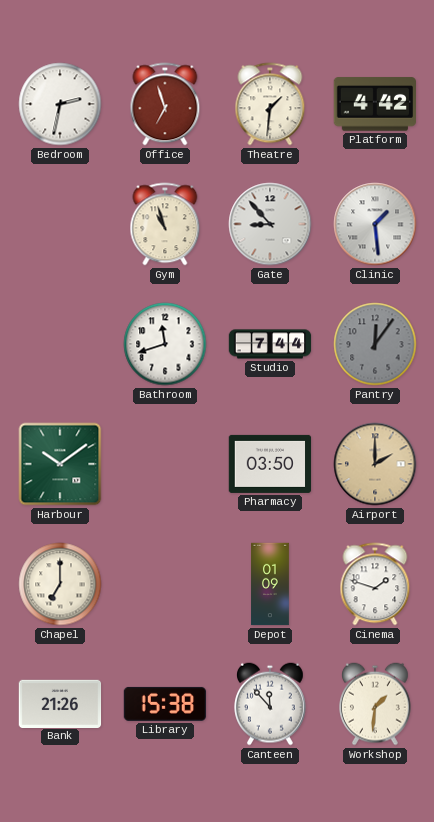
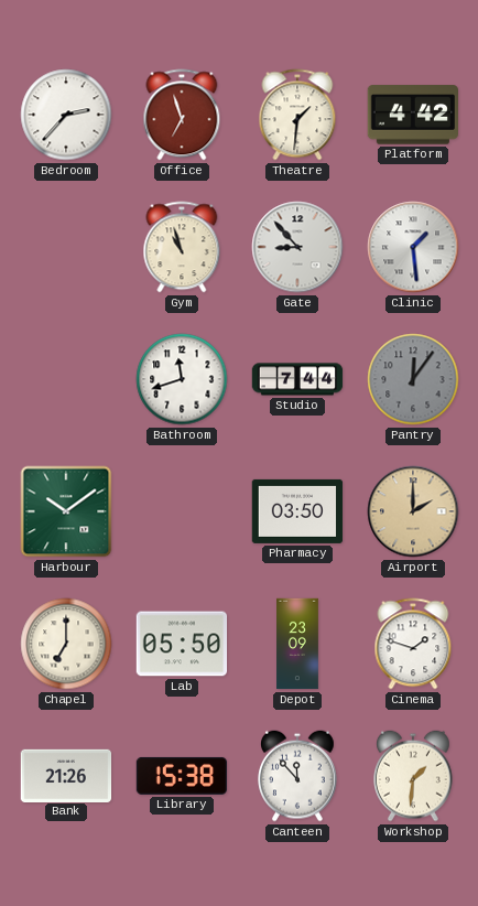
Bedroom: 2:32 -> 2:37
Lab: none -> 05:50
Depot: 01:09 -> 23:09
